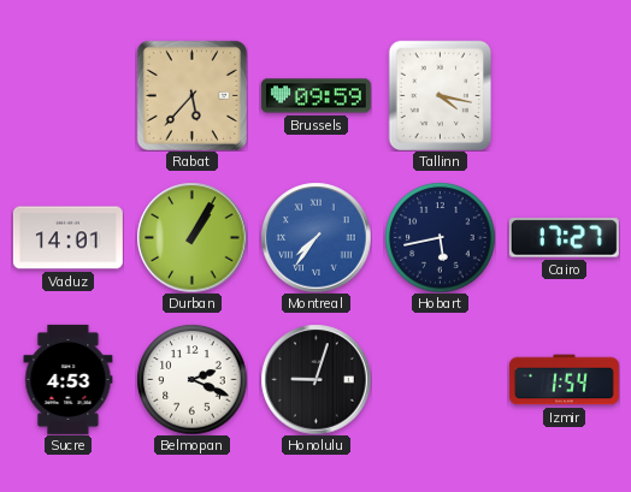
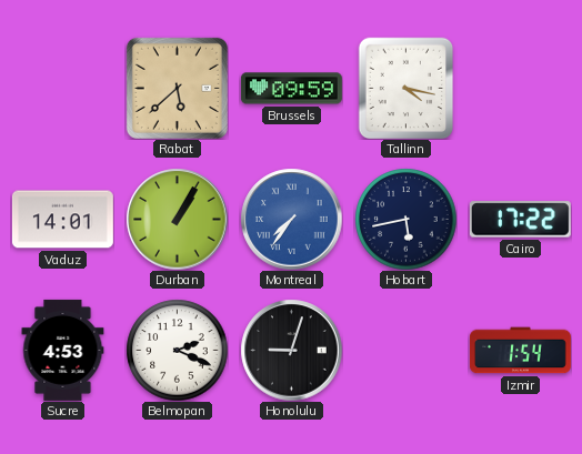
Rabat: 5:37 -> 5:38
Cairo: 17:27 -> 17:22
